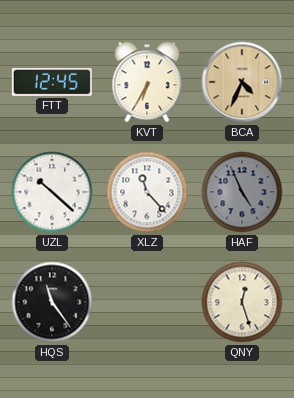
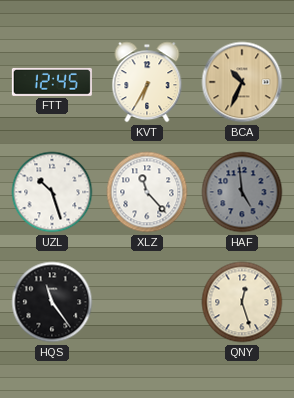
BCA: 4:34 -> 10:34
UZL: 10:22 -> 10:27
HAF: 4:56 -> 4:59
